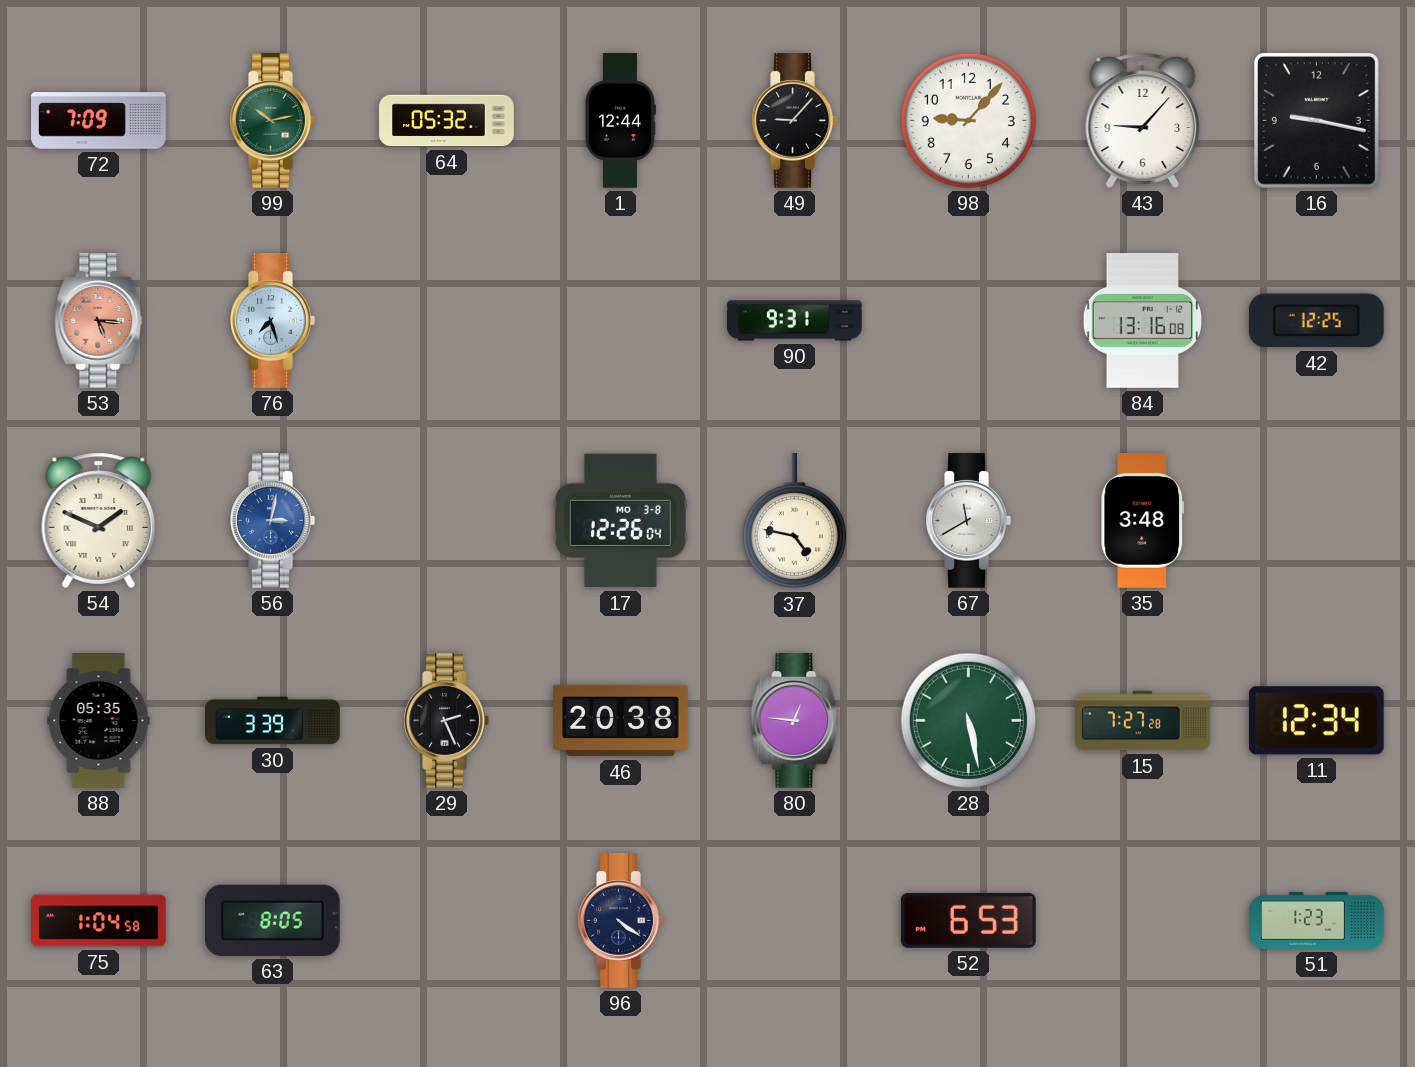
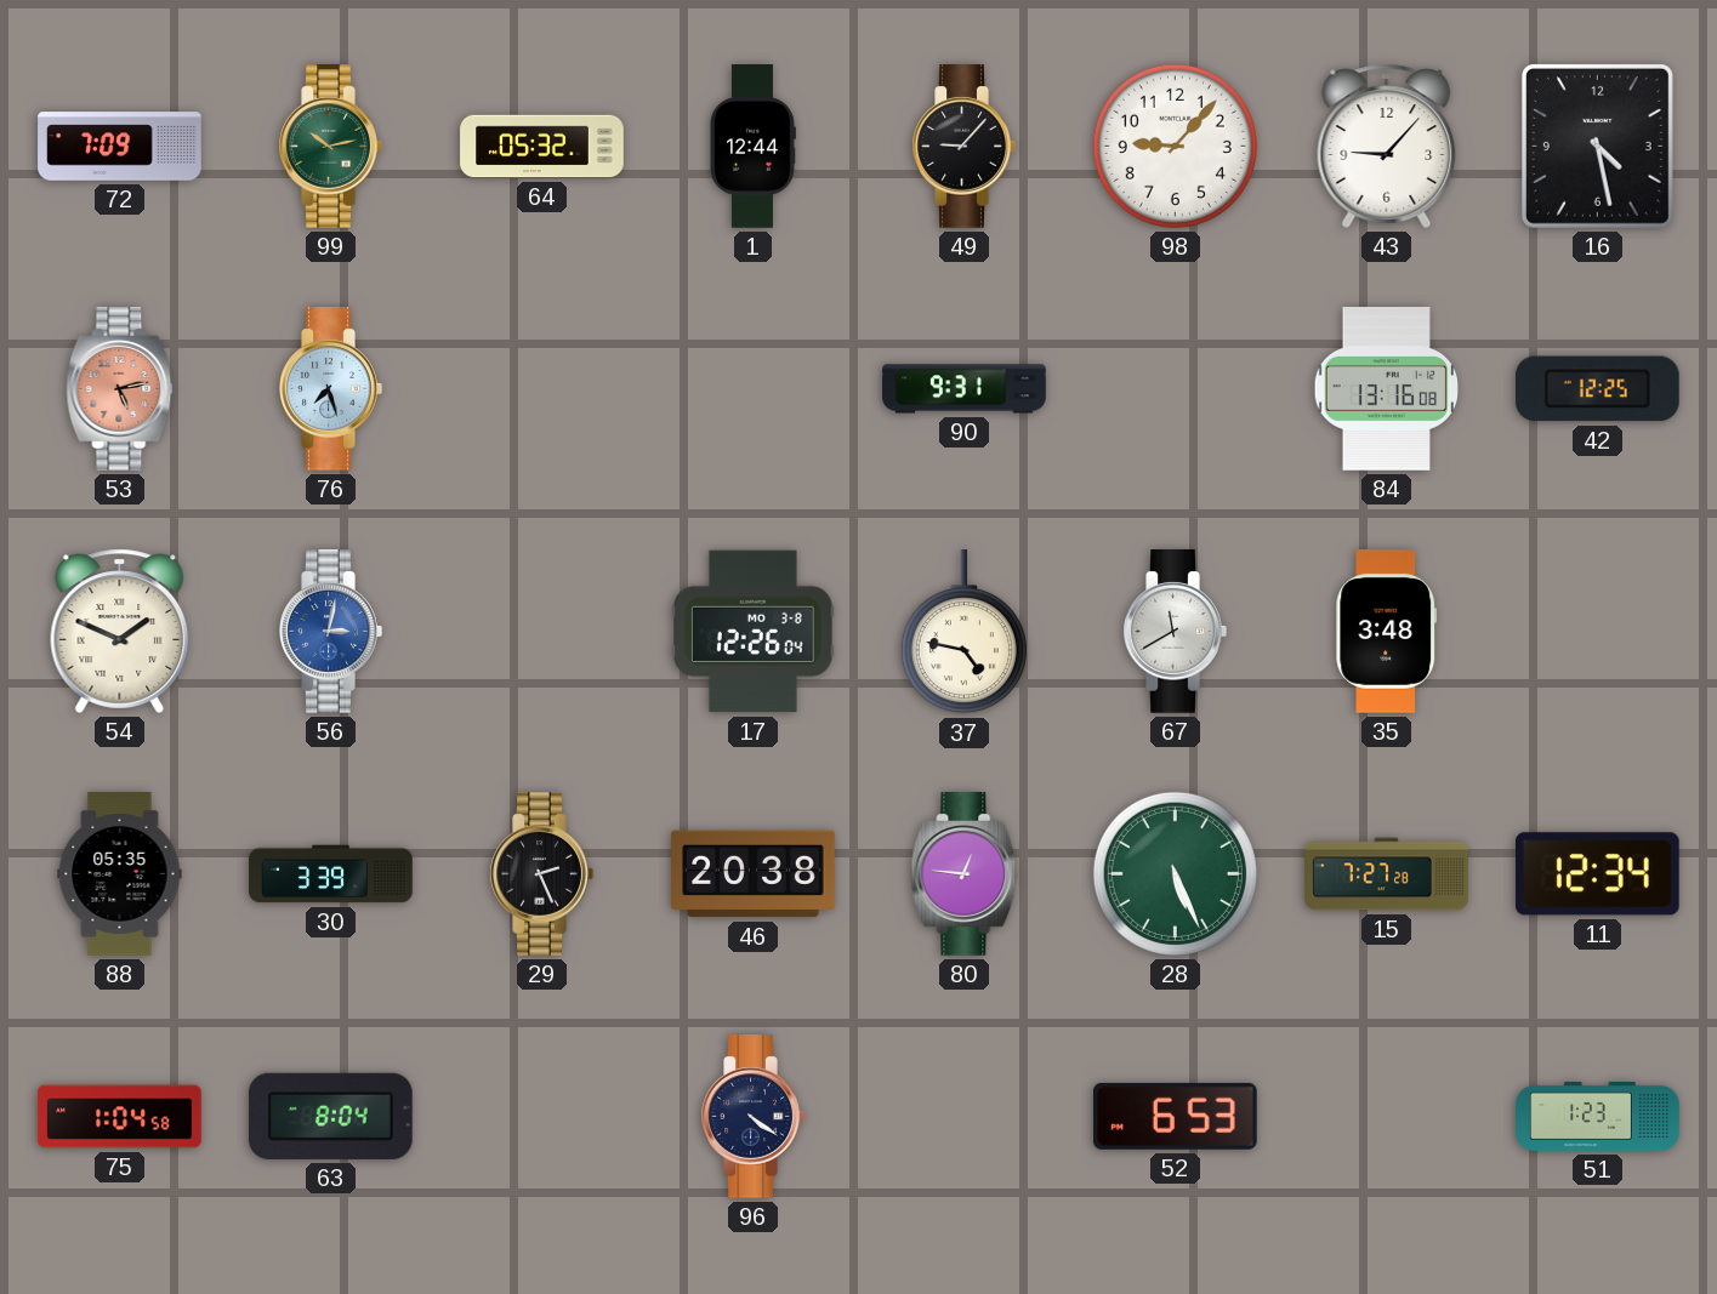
16: 9:17 -> 4:28
53: 5:16 -> 5:13
28: 5:28 -> 5:26
63: 8:05 -> 8:04
